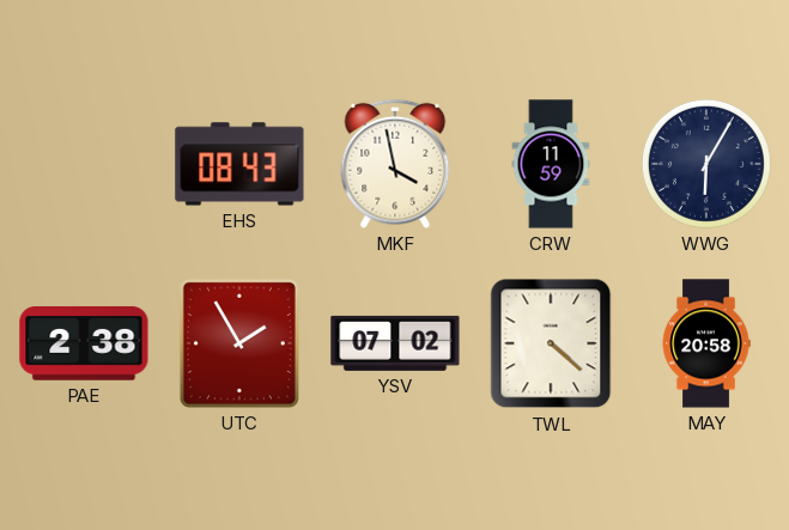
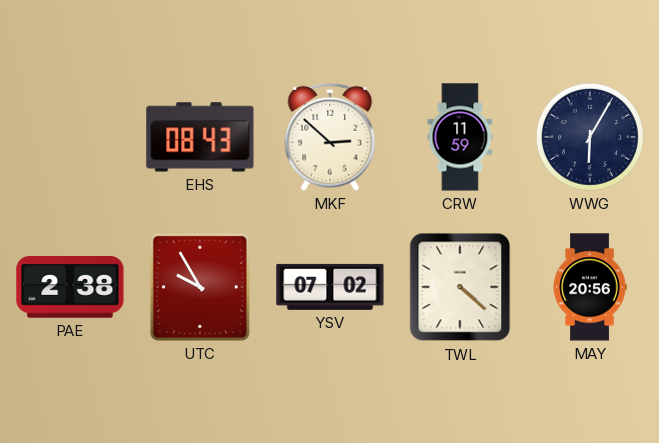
MKF: 3:58 -> 2:52
UTC: 1:55 -> 9:55
MAY: 20:58 -> 20:56
